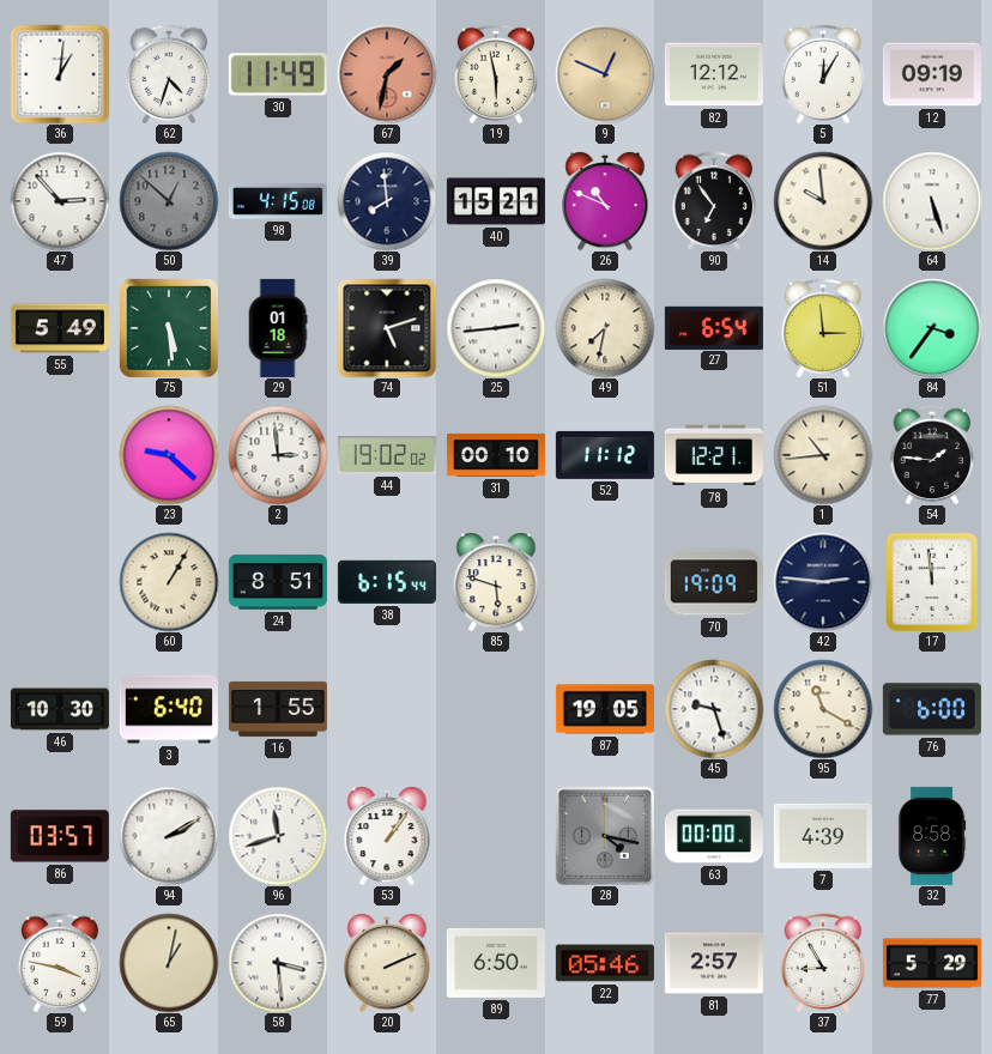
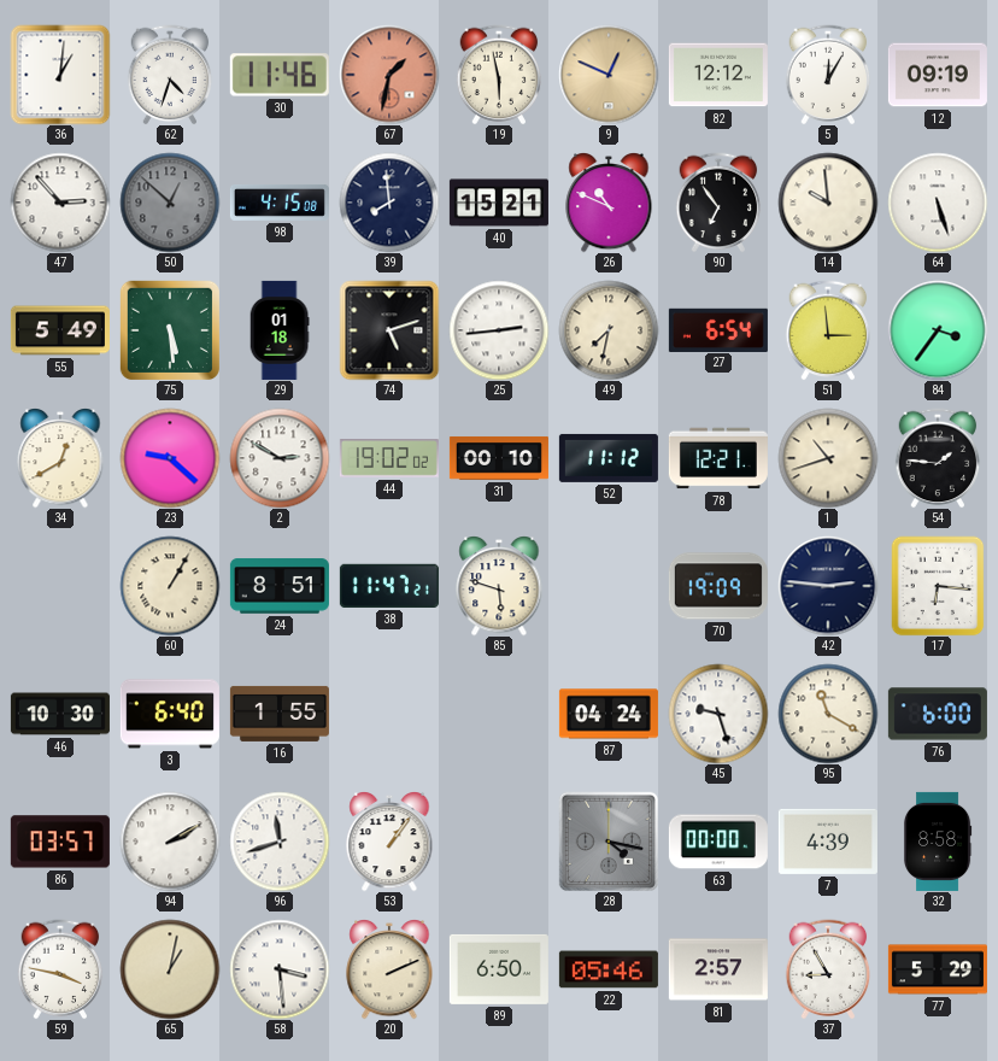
30: 11:49 -> 11:46
34: none -> 12:40
2: 2:59 -> 2:50
1: 10:44 -> 10:42
38: 6:15 -> 11:47
17: 11:59 -> 6:16
87: 19:05 -> 04:24
